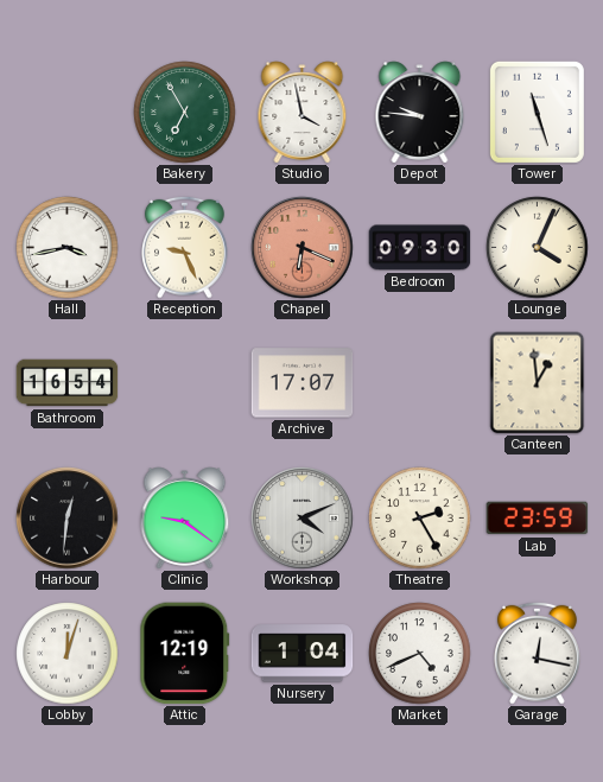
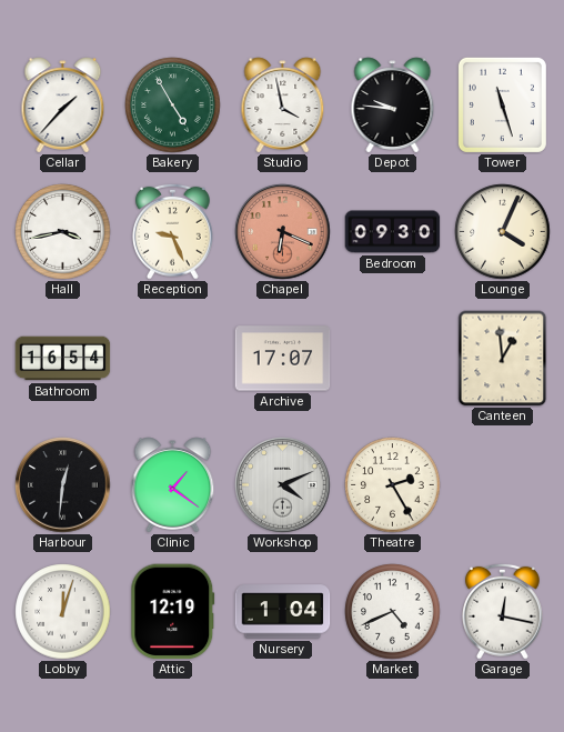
Cellar: none -> 1:37
Bakery: 6:55 -> 4:55
Clinic: 9:21 -> 1:21
Lab: 23:59 -> none
